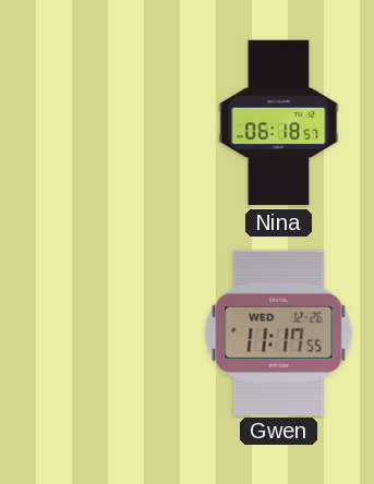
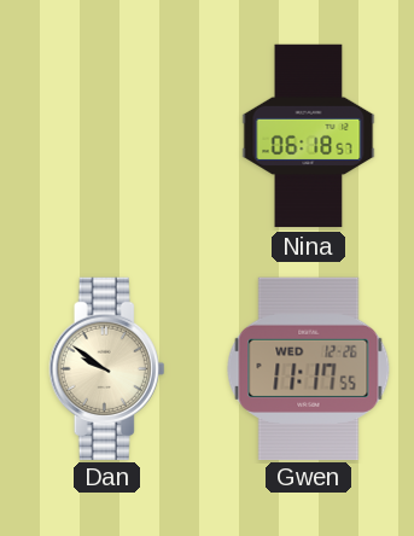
Dan: none -> 9:51
